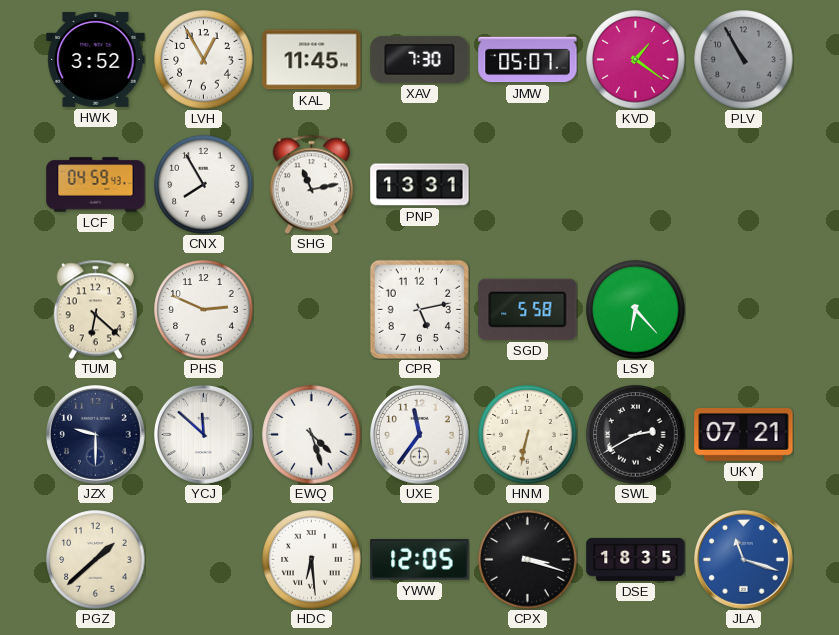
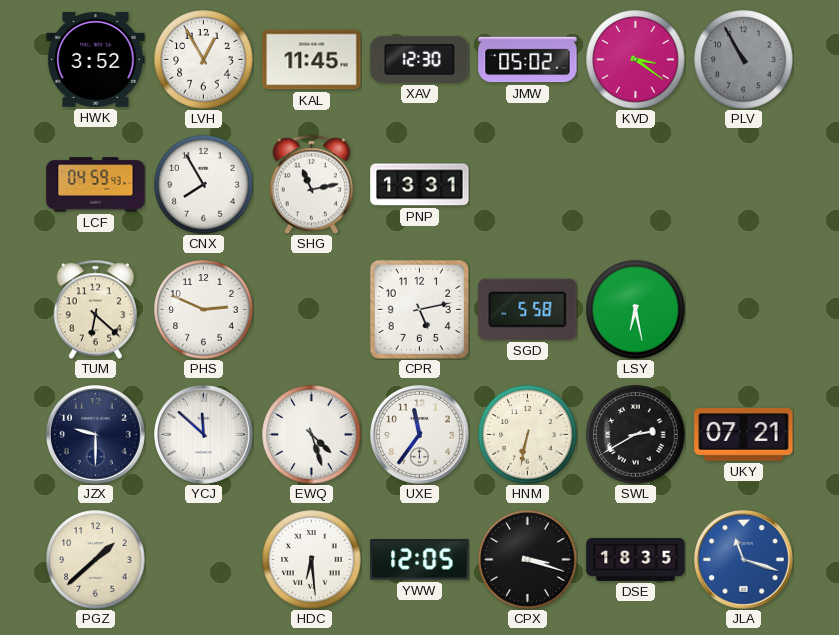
XAV: 7:30 -> 12:30
JMW: 05:07 -> 05:02
KVD: 1:21 -> 3:21
LSY: 6:23 -> 6:28
